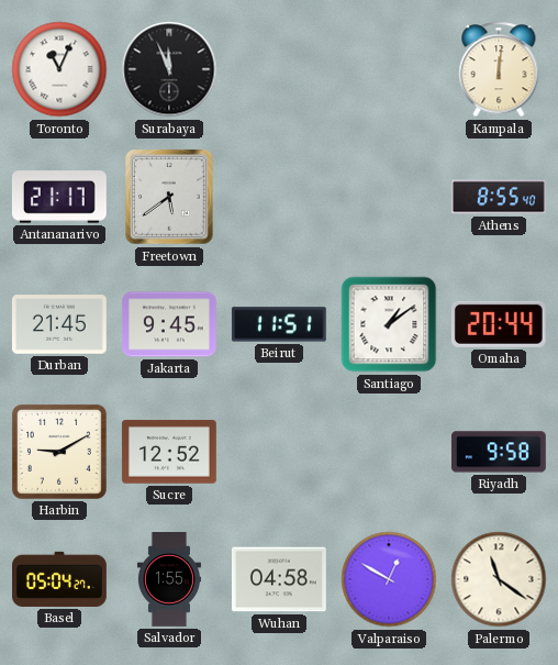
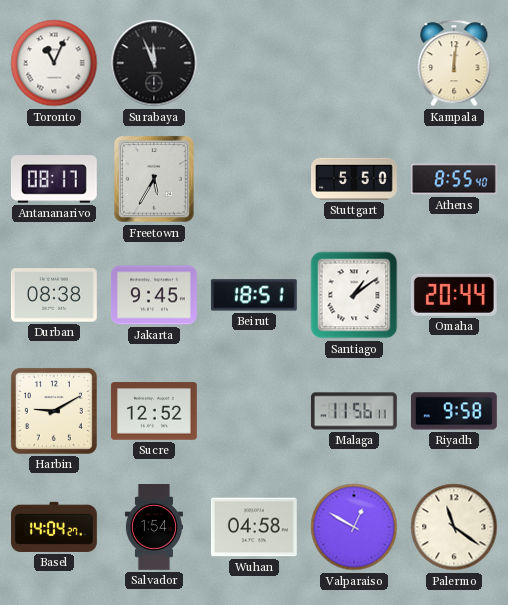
Antananarivo: 21:17 -> 08:17
Freetown: 5:39 -> 5:35
Stuttgart: none -> 5:50
Durban: 21:45 -> 08:38
Beirut: 11:51 -> 18:51
Malaga: none -> 11:56
Basel: 05:04 -> 14:04
Salvador: 1:55 -> 1:54
